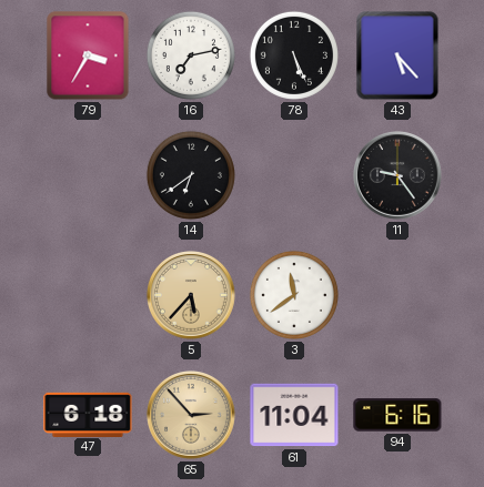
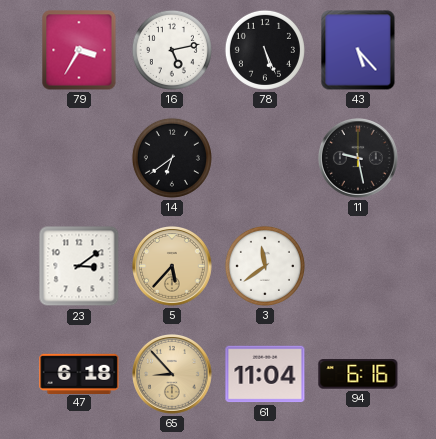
16: 7:13 -> 5:13
11: 9:24 -> 9:28
23: none -> 3:09
65: 2:53 -> 8:53
